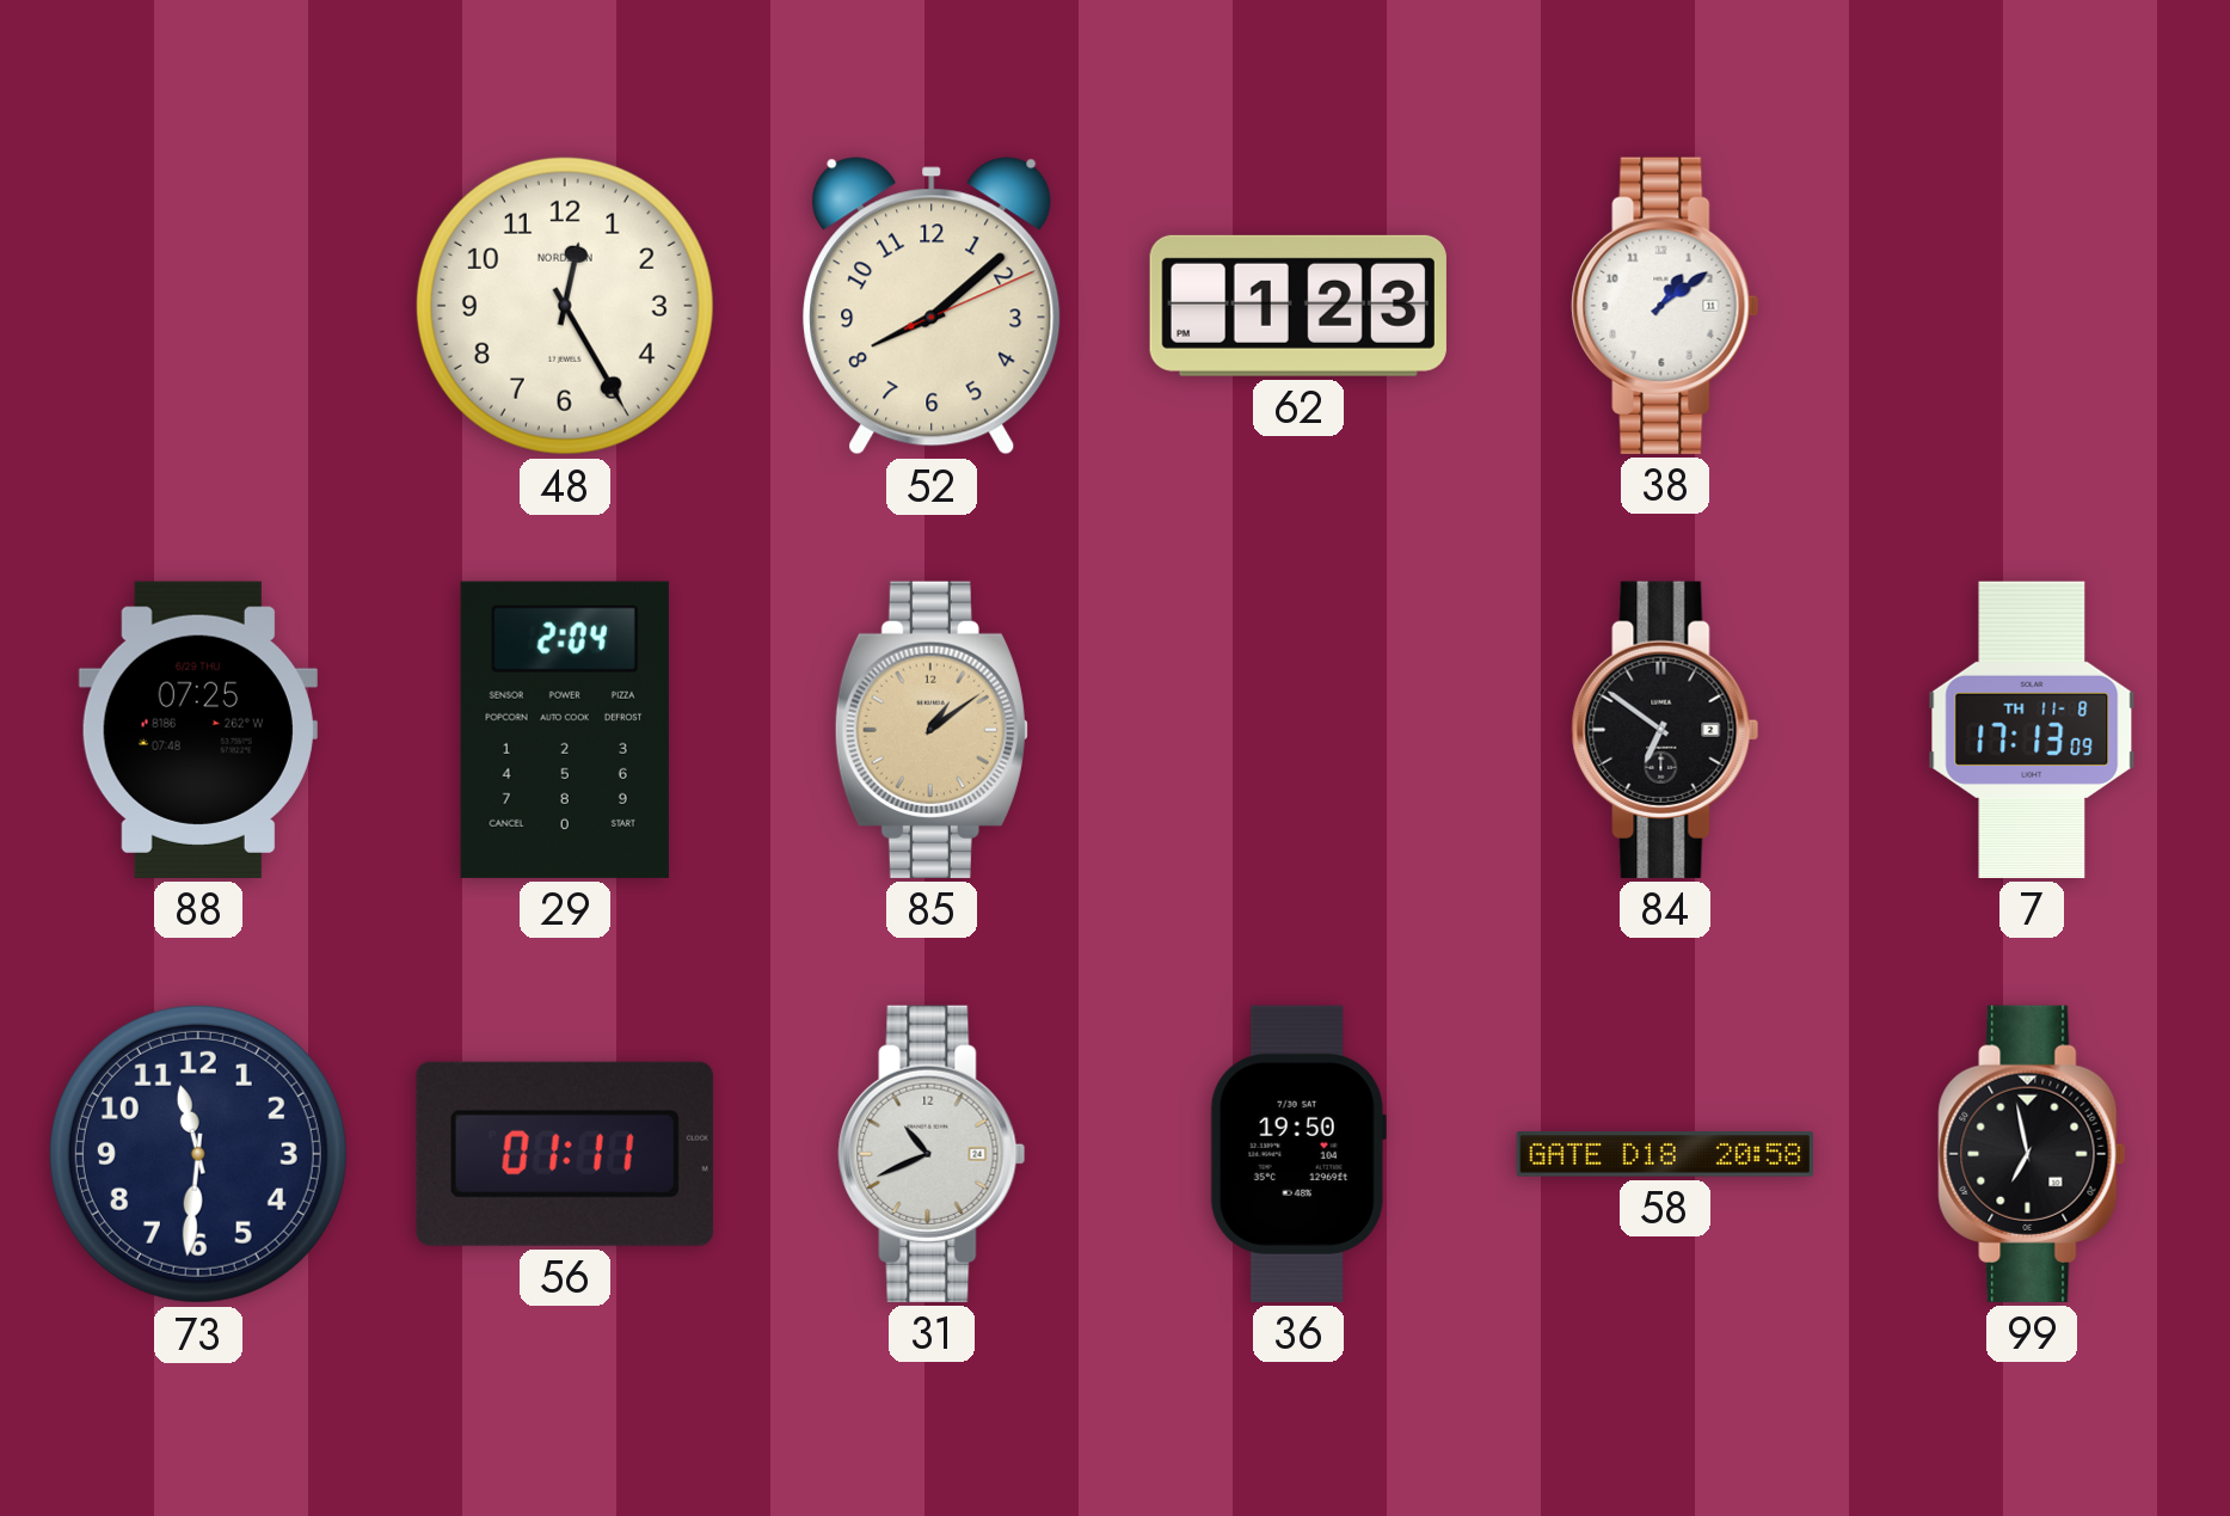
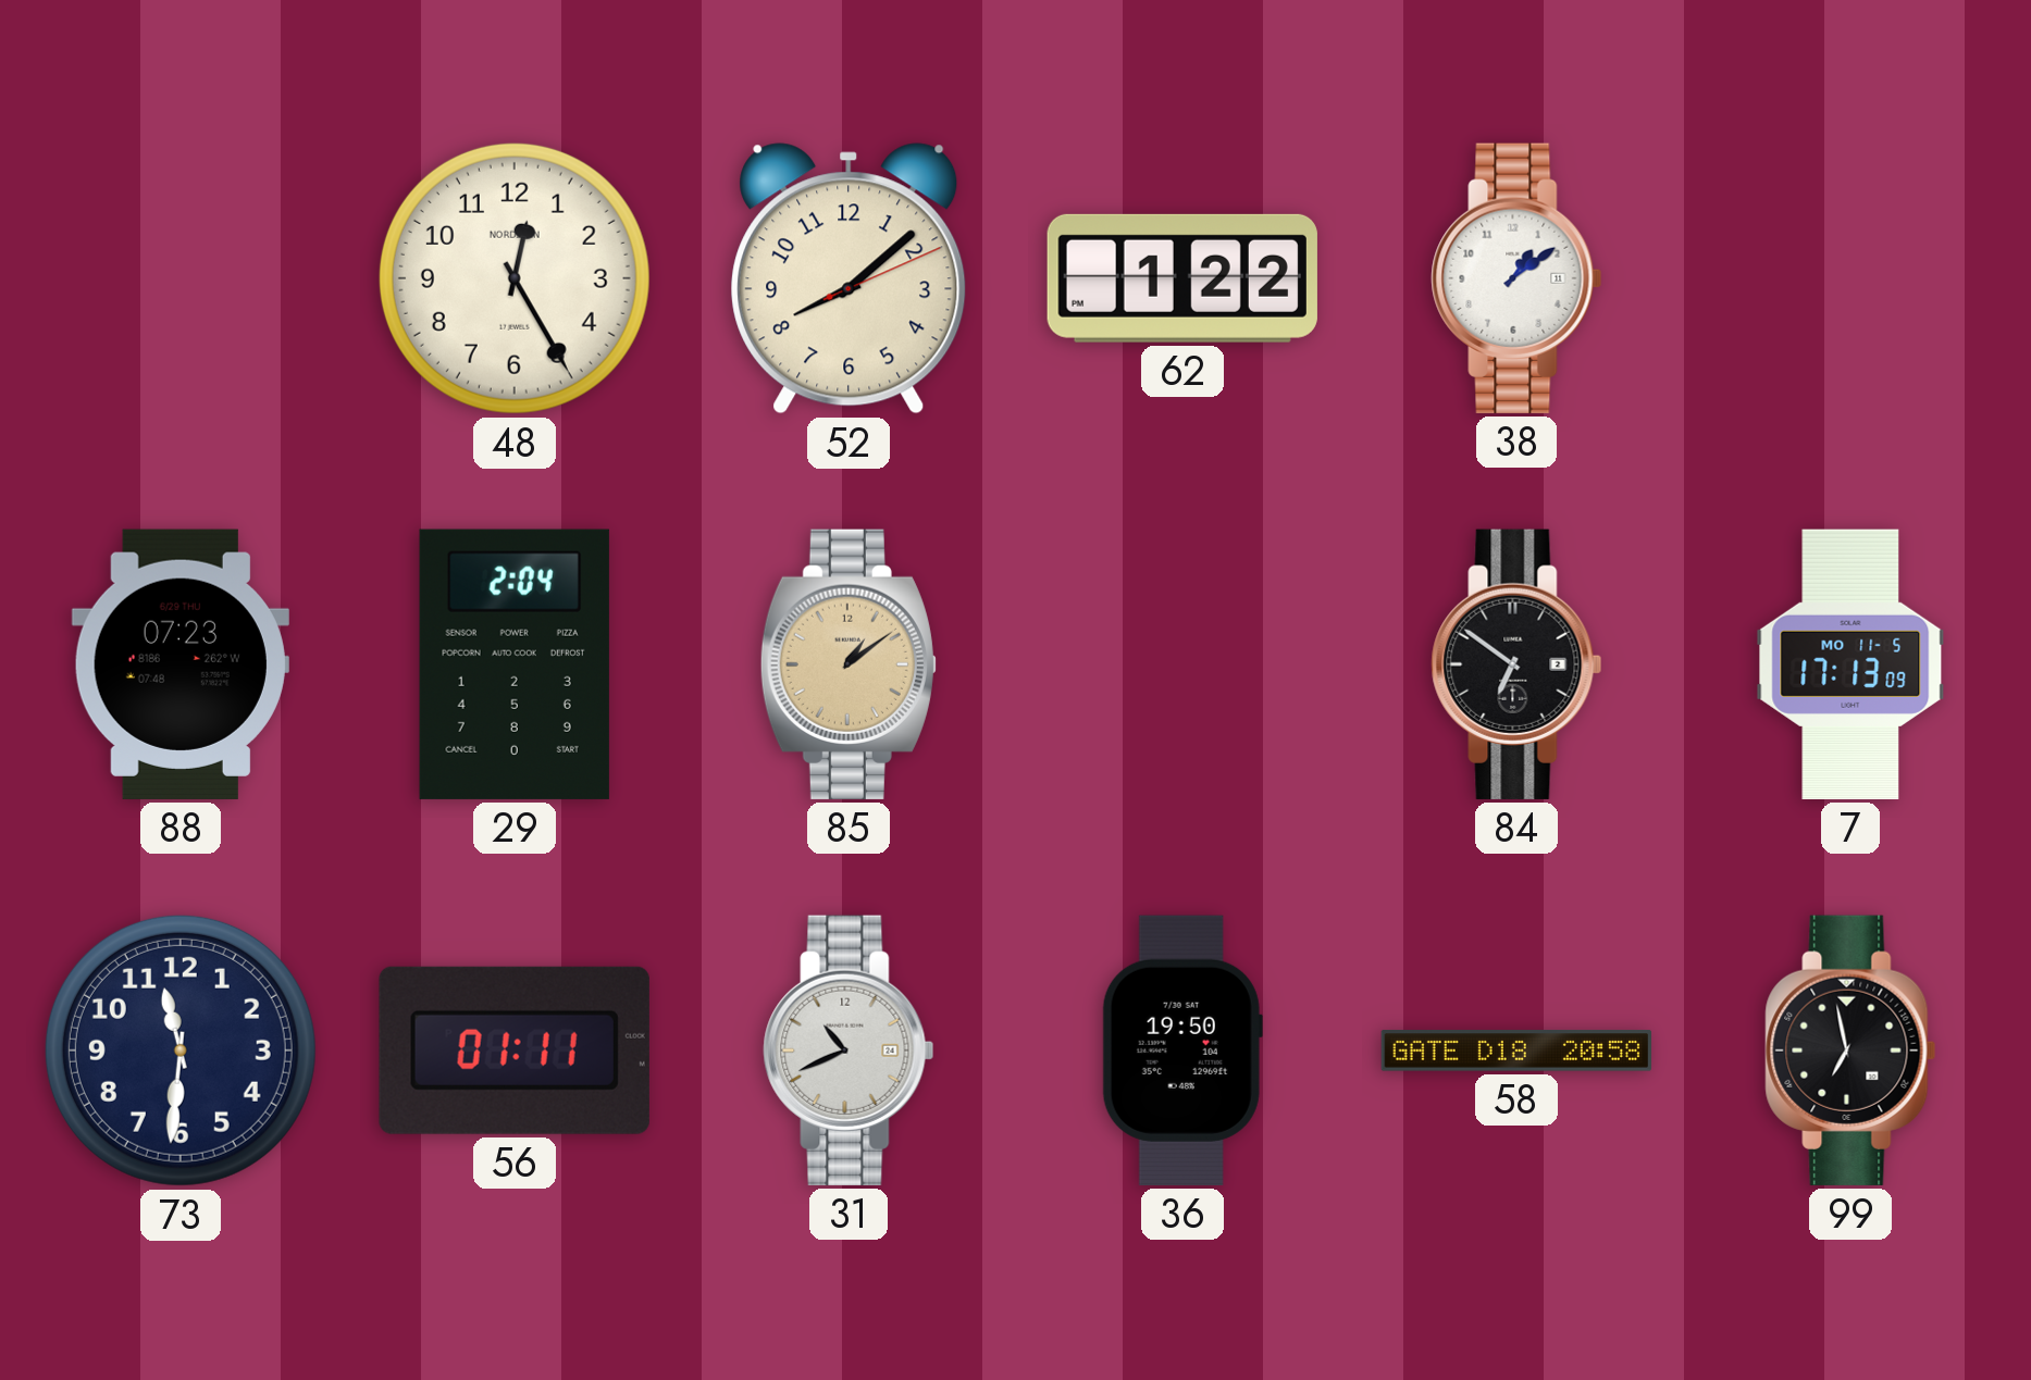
62: 1:23 -> 1:22
88: 07:25 -> 07:23
7 date: TH 11-8 -> MO 11-5
